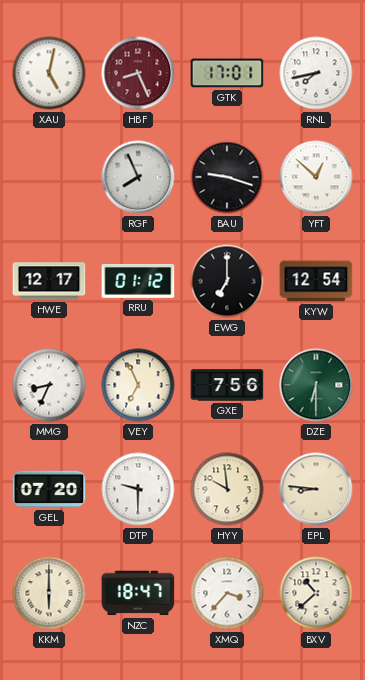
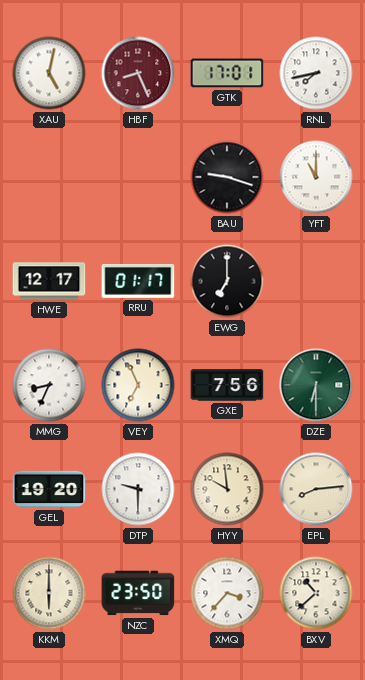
RGF: 7:56 -> none
YFT: 12:52 -> 11:00
RRU: 01:12 -> 01:17
KYW: 12:54 -> none
GEL: 07:20 -> 19:20
EPL: 8:46 -> 8:14
NZC: 18:47 -> 23:50
